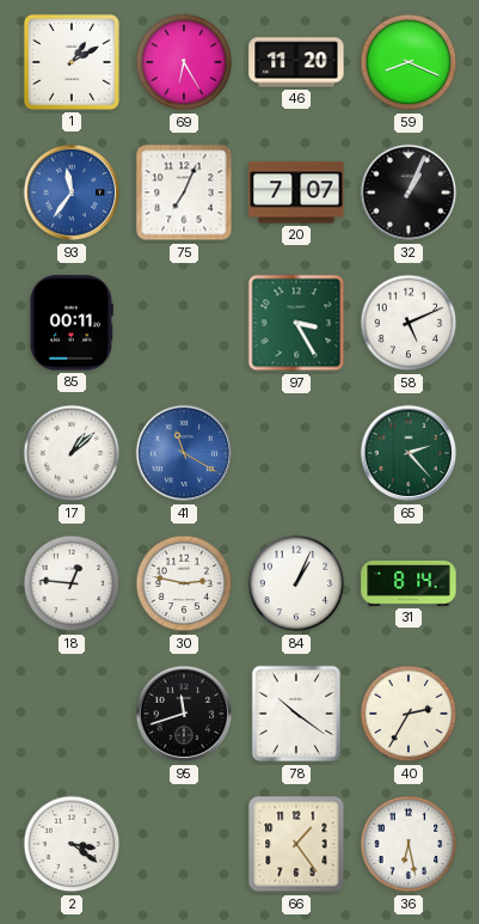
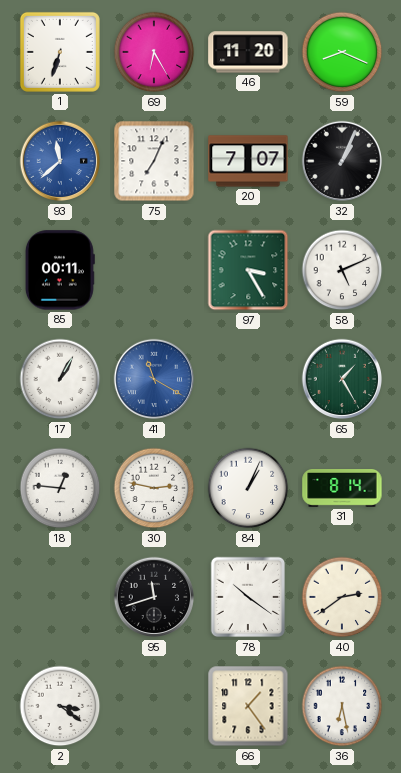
1: 1:10 -> 6:33
93: 11:36 -> 11:38
17: 1:08 -> 1:05
65: 2:23 -> 1:25
40: 2:35 -> 2:39
